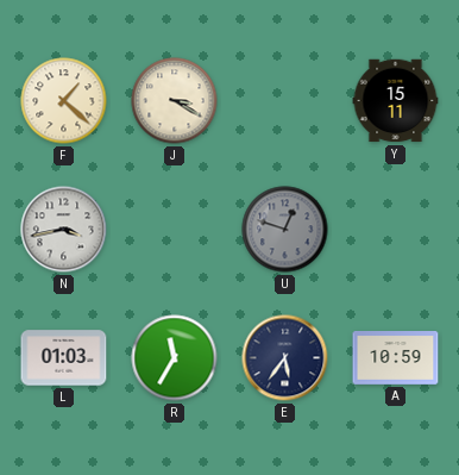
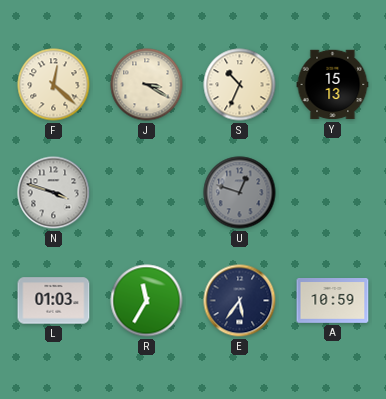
F: 1:22 -> 12:22
S: none -> 10:34
Y: 15:11 -> 15:13
N: 3:43 -> 3:48
